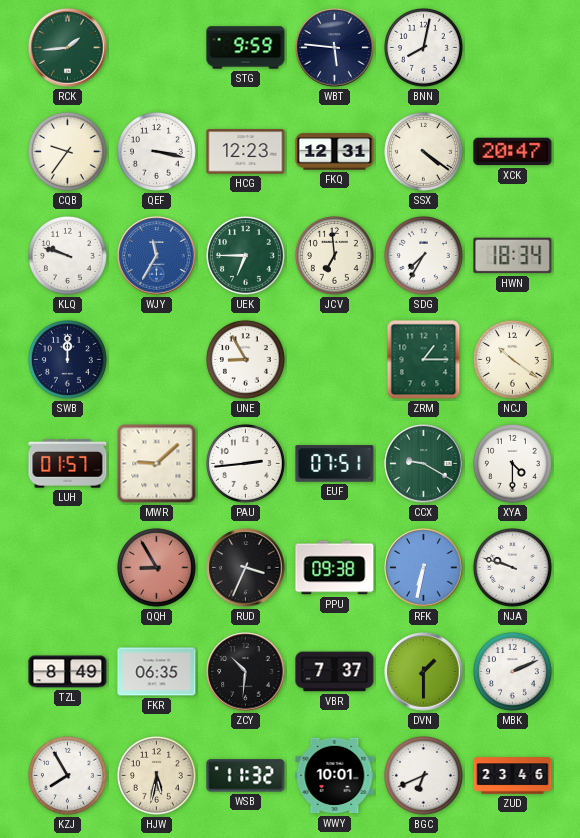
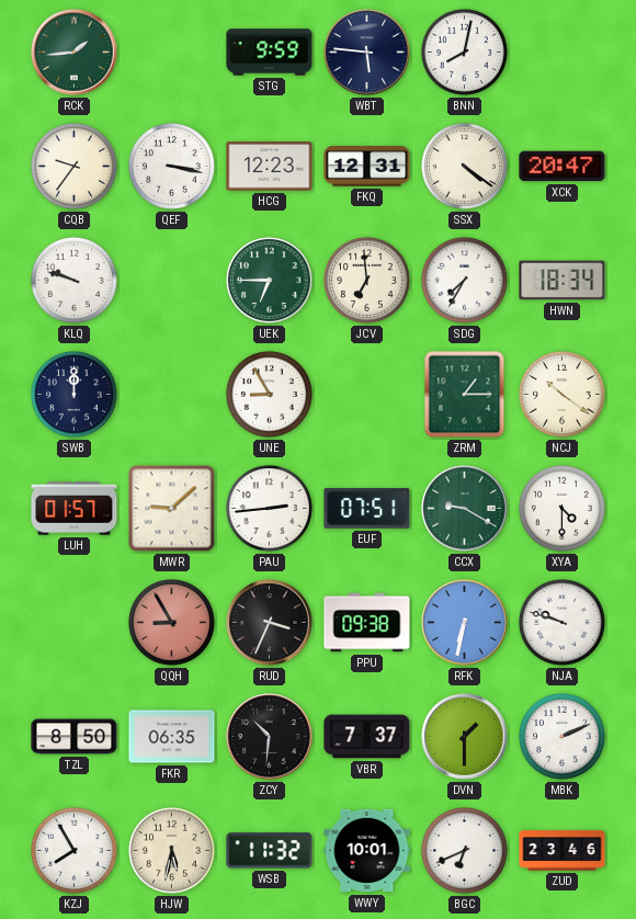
WJY: 11:35 -> none
TZL: 8:49 -> 8:50
